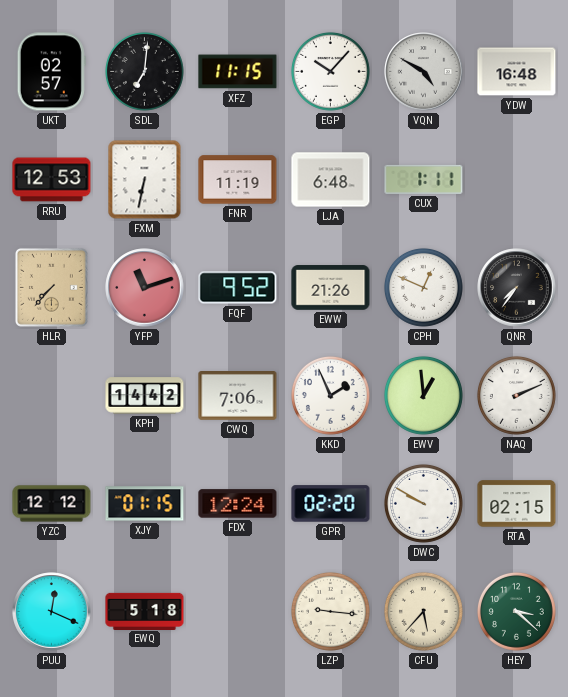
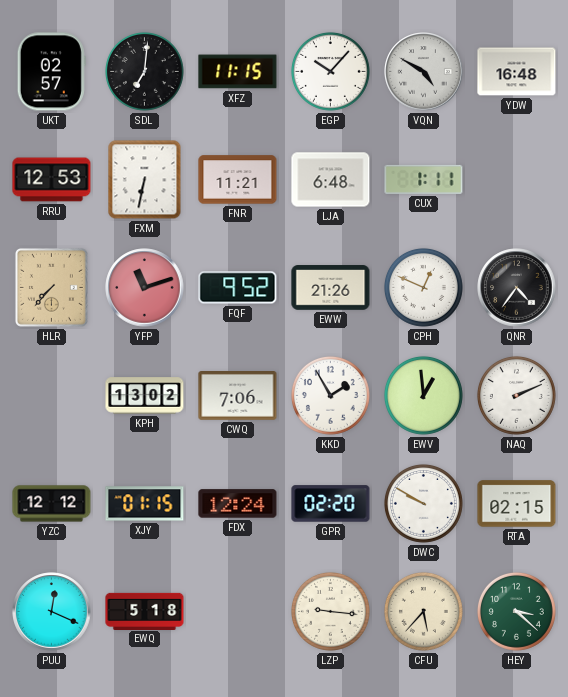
FNR: 11:19 -> 11:21
QNR: 7:36 -> 4:36
KPH: 14:42 -> 13:02
KKD: 1:56 -> 1:55
